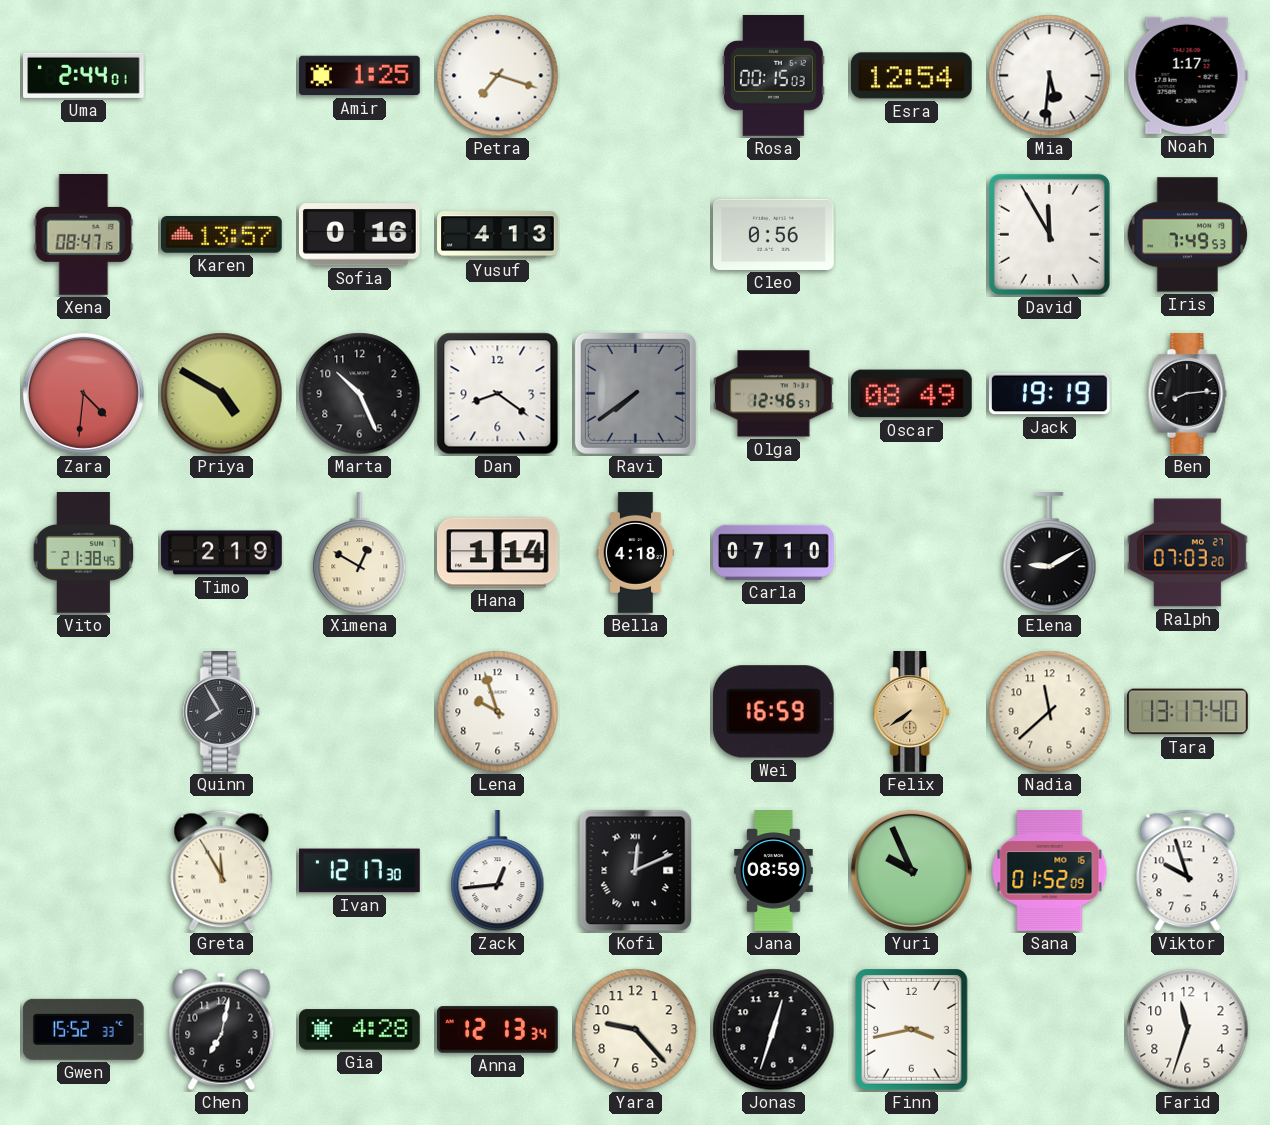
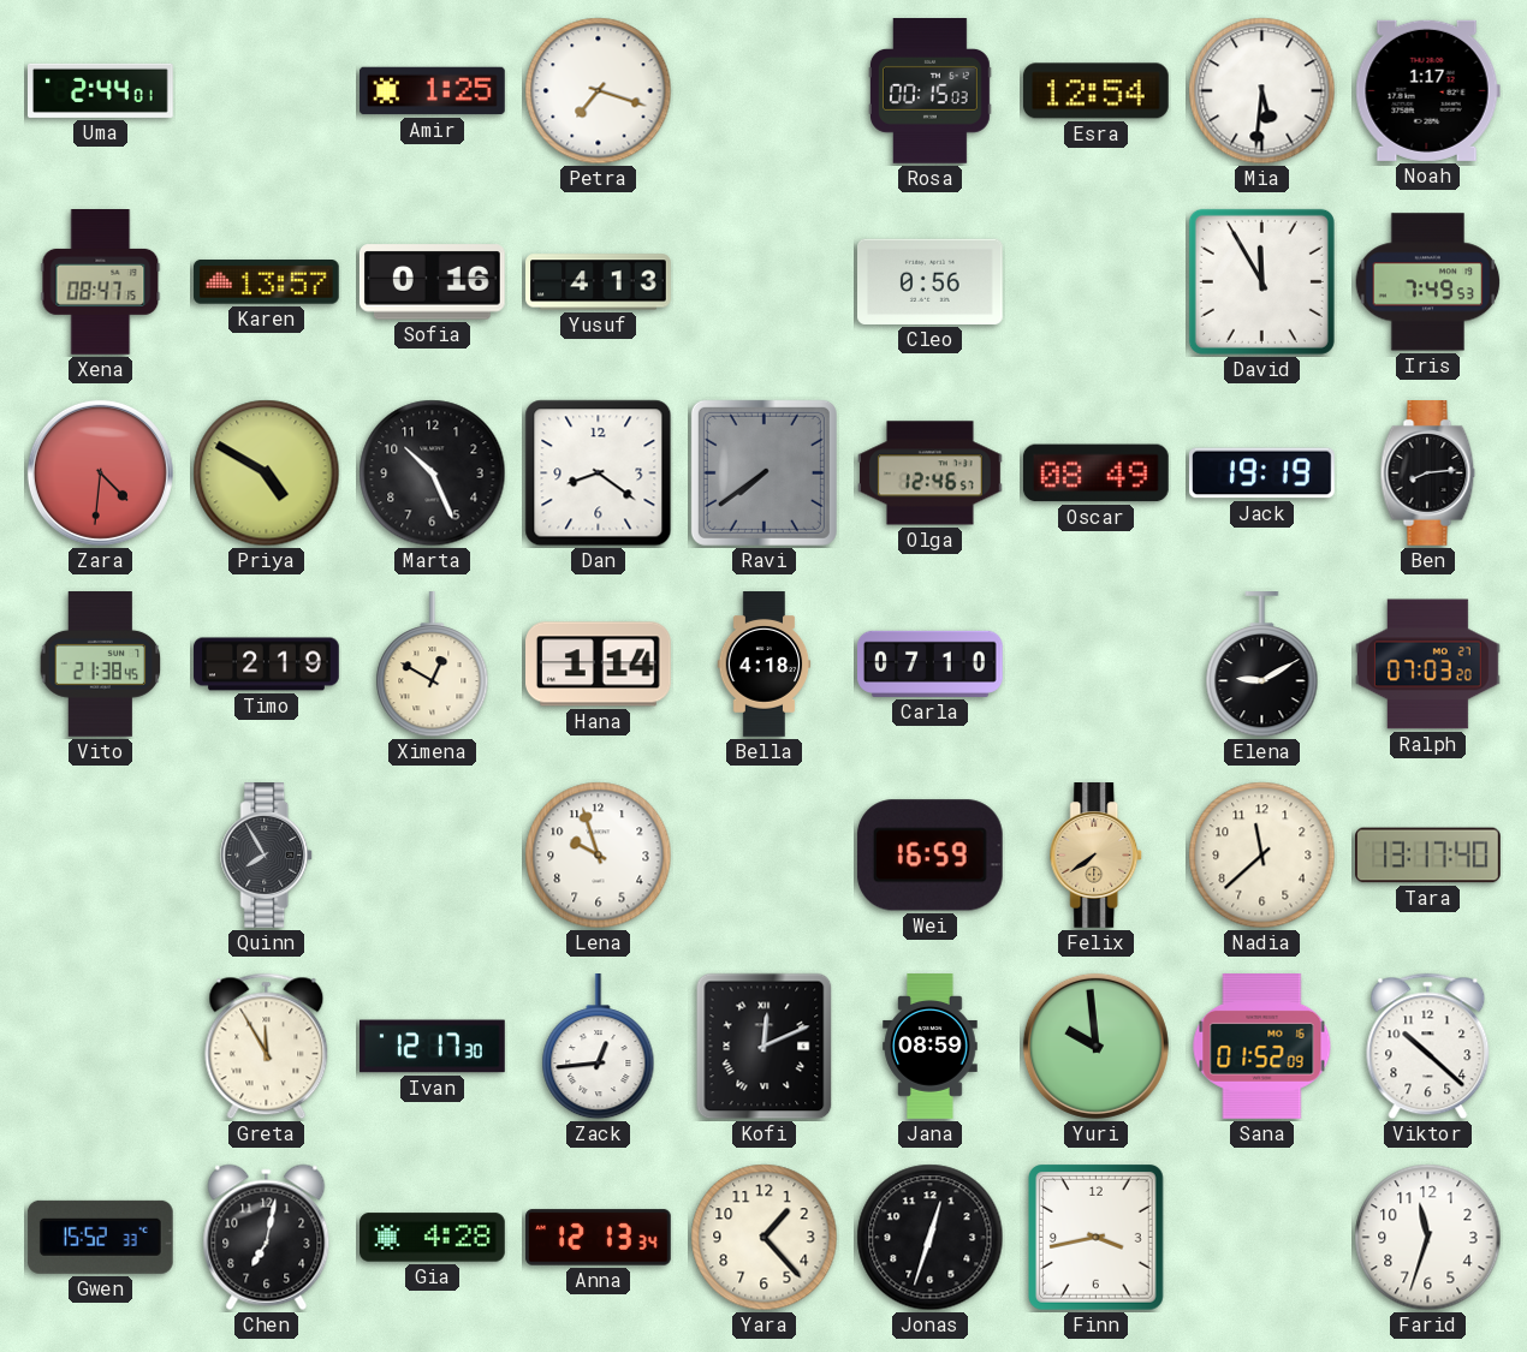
Yuri: 9:56 -> 9:59
Viktor: 9:57 -> 10:22
Yara: 9:23 -> 1:23
